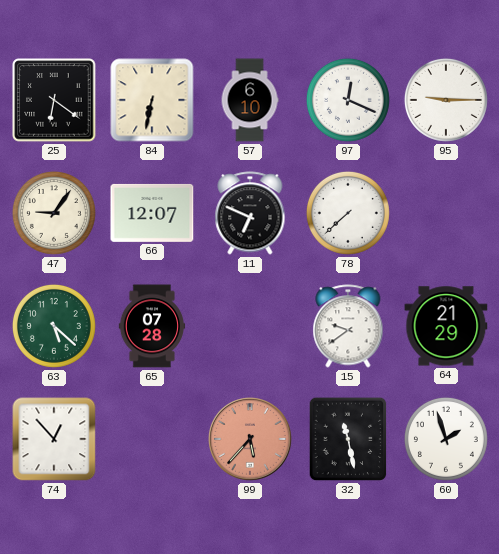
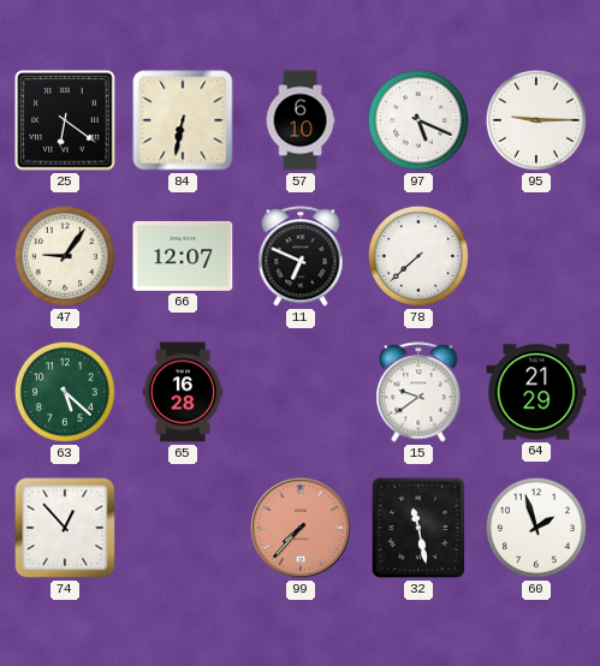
97: 12:19 -> 5:19
65: 07:28 -> 16:28
99: 5:37 -> 7:37
